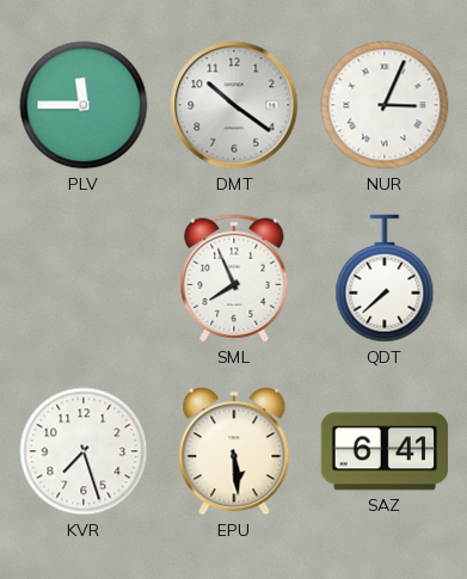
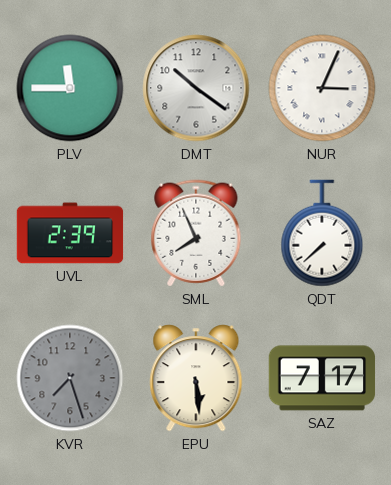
UVL: none -> 2:39
KVR dial: white -> grey
SAZ: 6:41 -> 7:17
